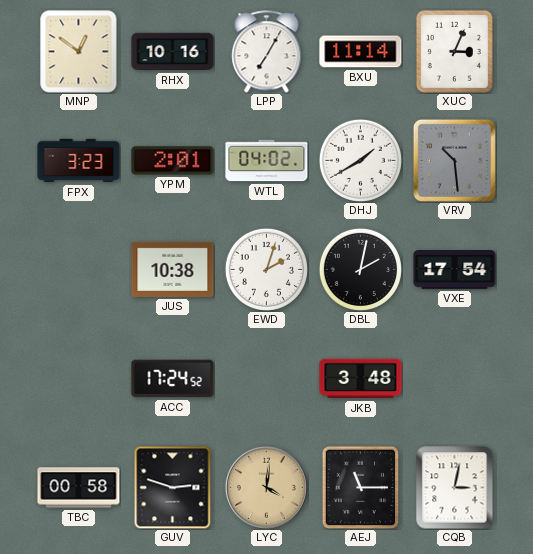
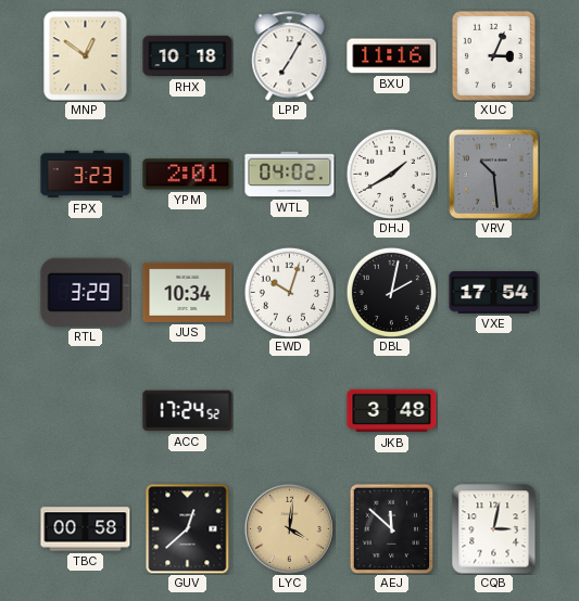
RHX: 10:16 -> 10:18
BXU: 11:14 -> 11:16
RTL: none -> 3:29
JUS: 10:38 -> 10:34
EWD: 2:03 -> 10:03
GUV: 2:48 -> 12:38
AEJ: 11:15 -> 11:52
